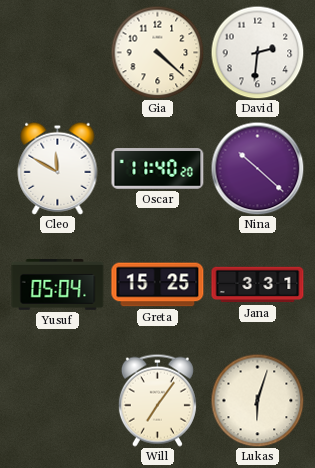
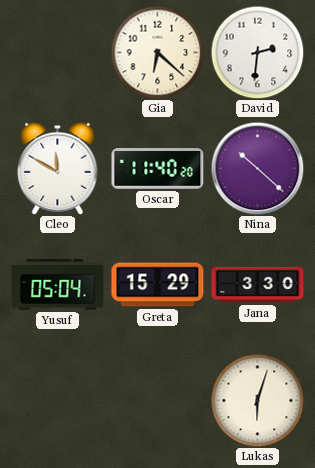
Gia: 4:22 -> 6:22
Greta: 15:25 -> 15:29
Jana: 3:31 -> 3:30
Will: 7:06 -> none
